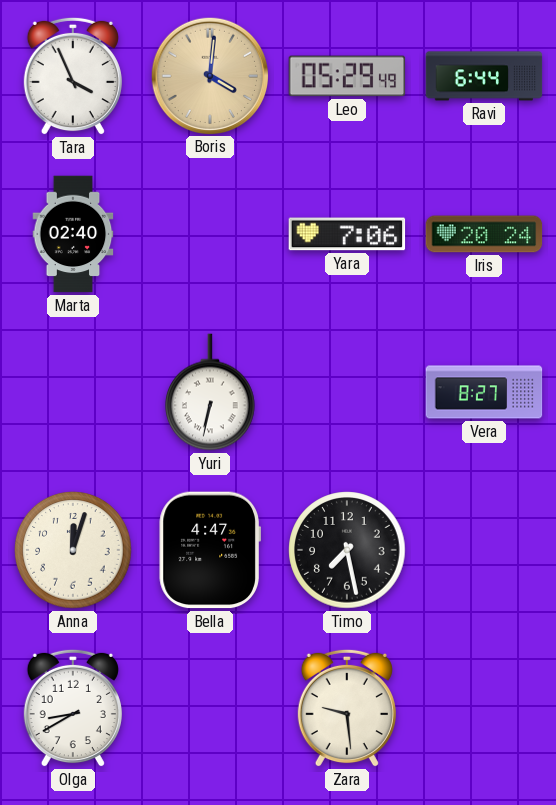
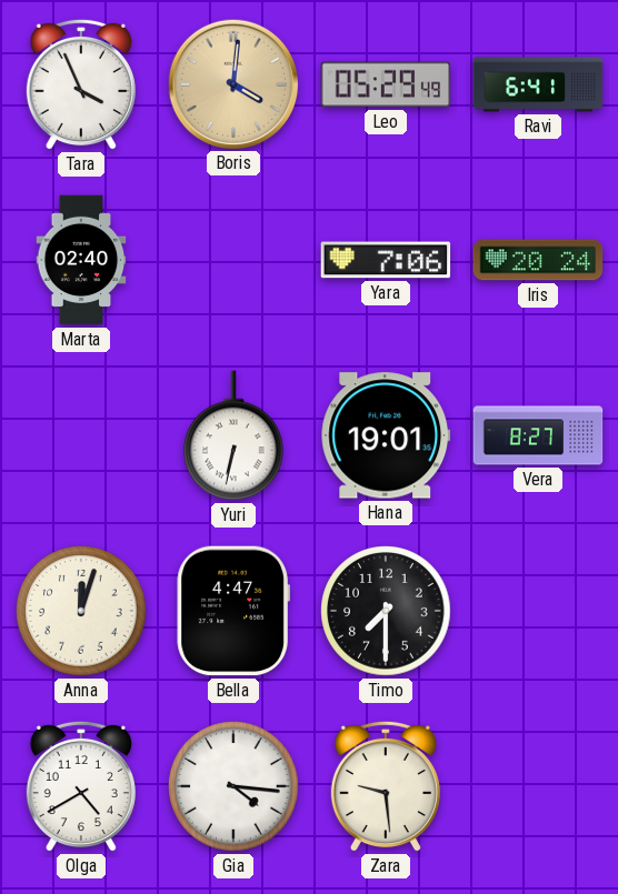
Ravi: 6:44 -> 6:41
Hana: none -> 19:01
Timo: 7:28 -> 7:30
Olga: 8:40 -> 4:40
Gia: none -> 4:16
